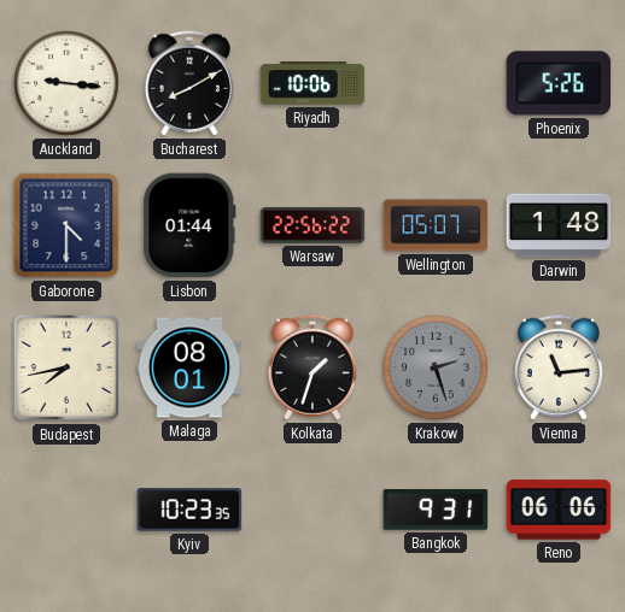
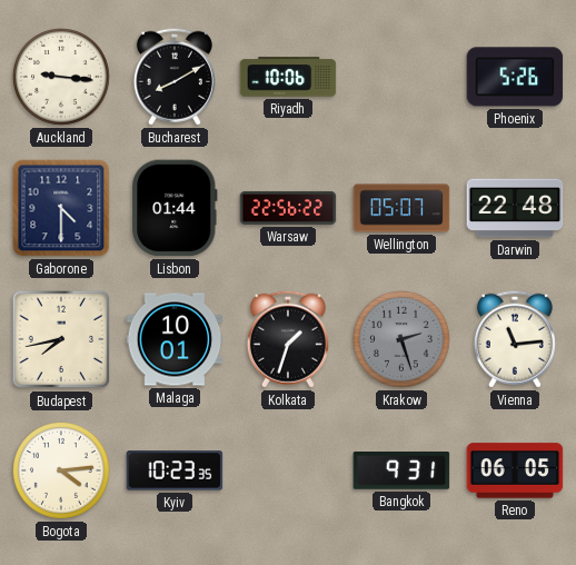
Darwin: 1:48 -> 22:48
Malaga: 08:01 -> 10:01
Bogota: none -> 4:14
Reno: 06:06 -> 06:05
